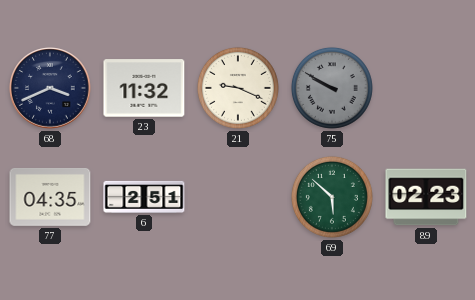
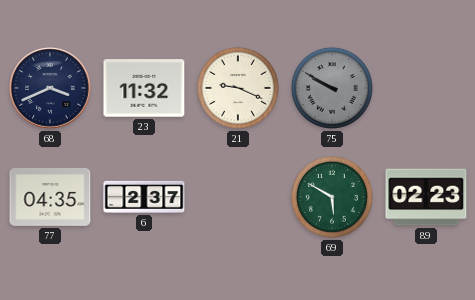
6: 2:51 -> 2:37
69: 5:52 -> 5:50
